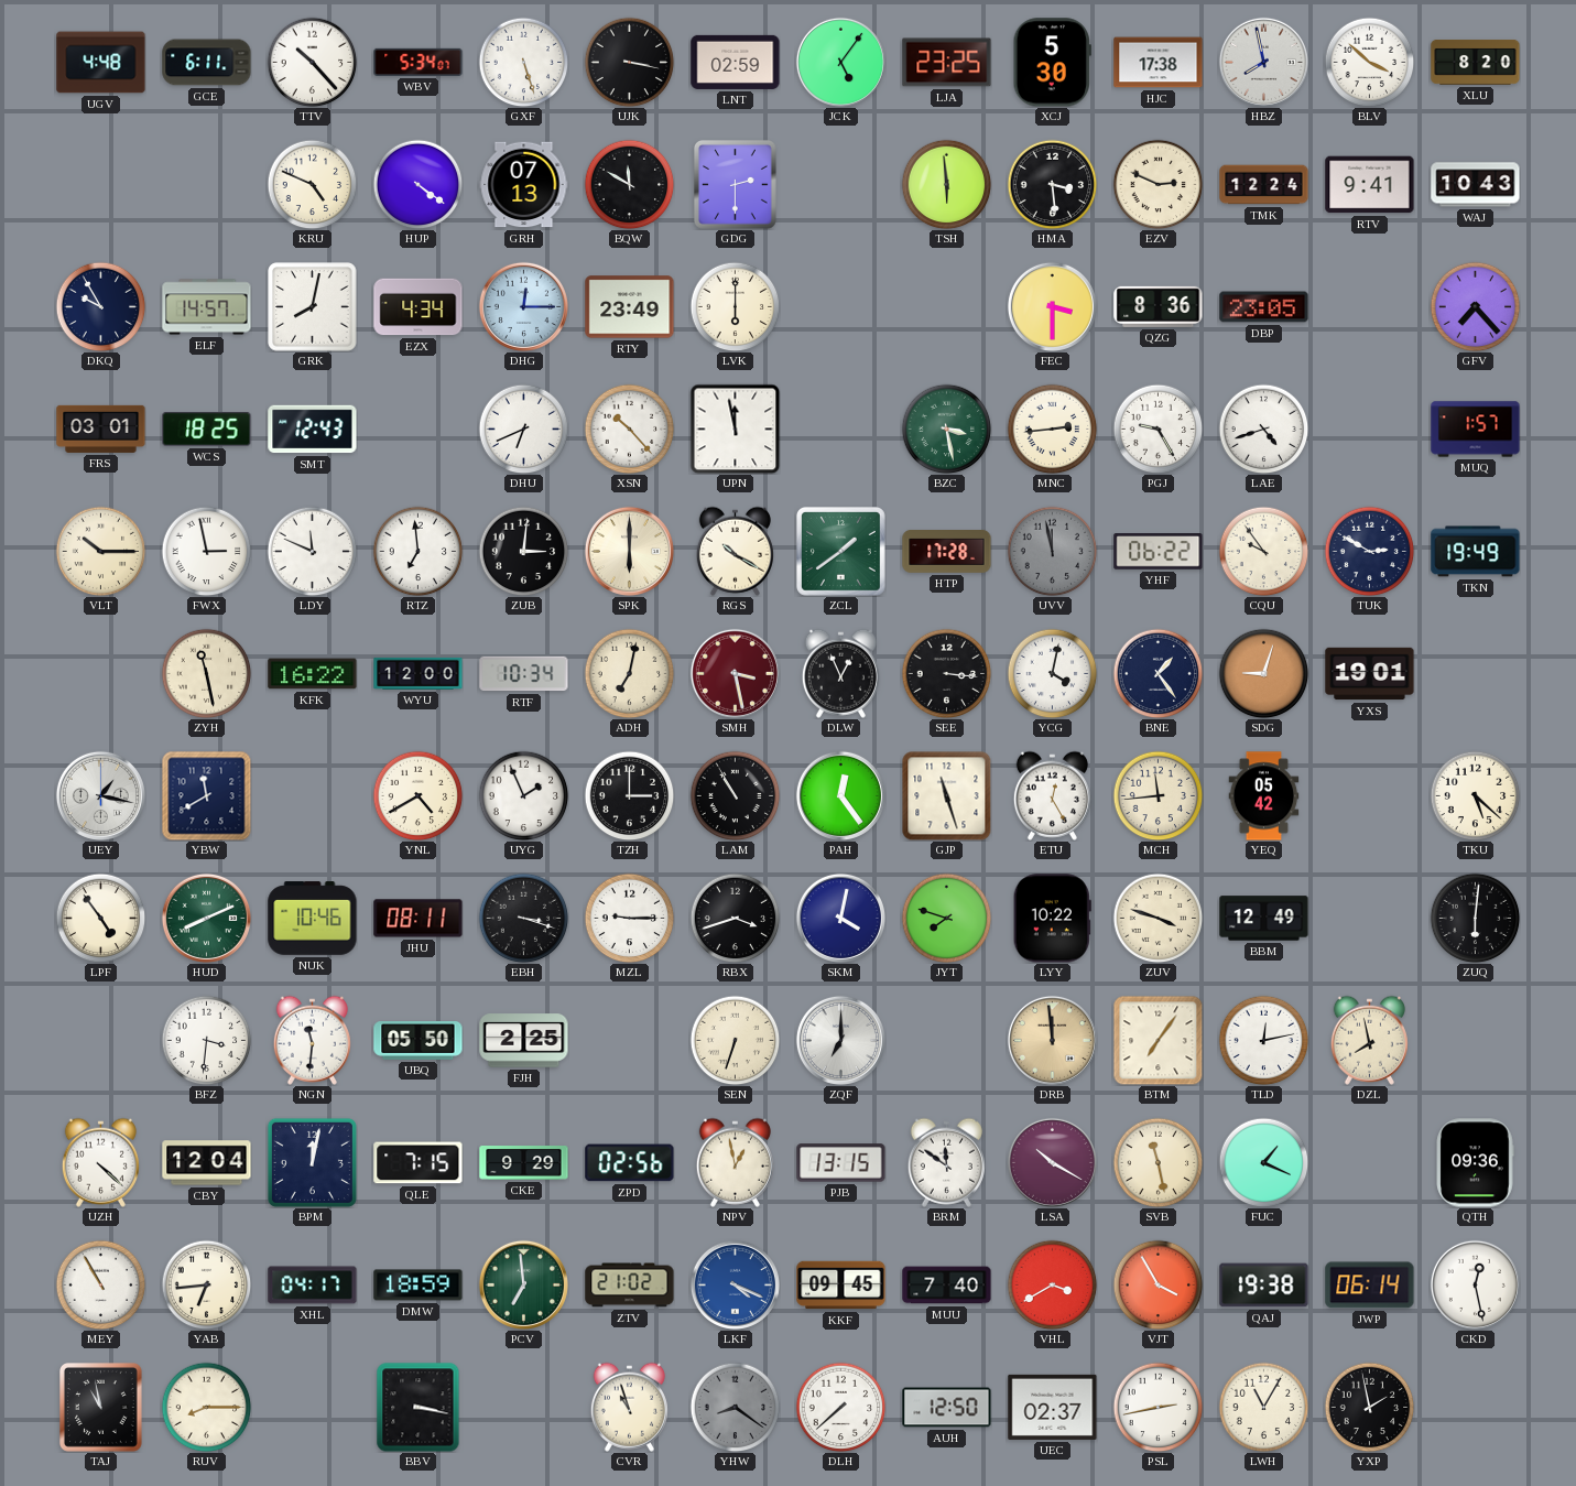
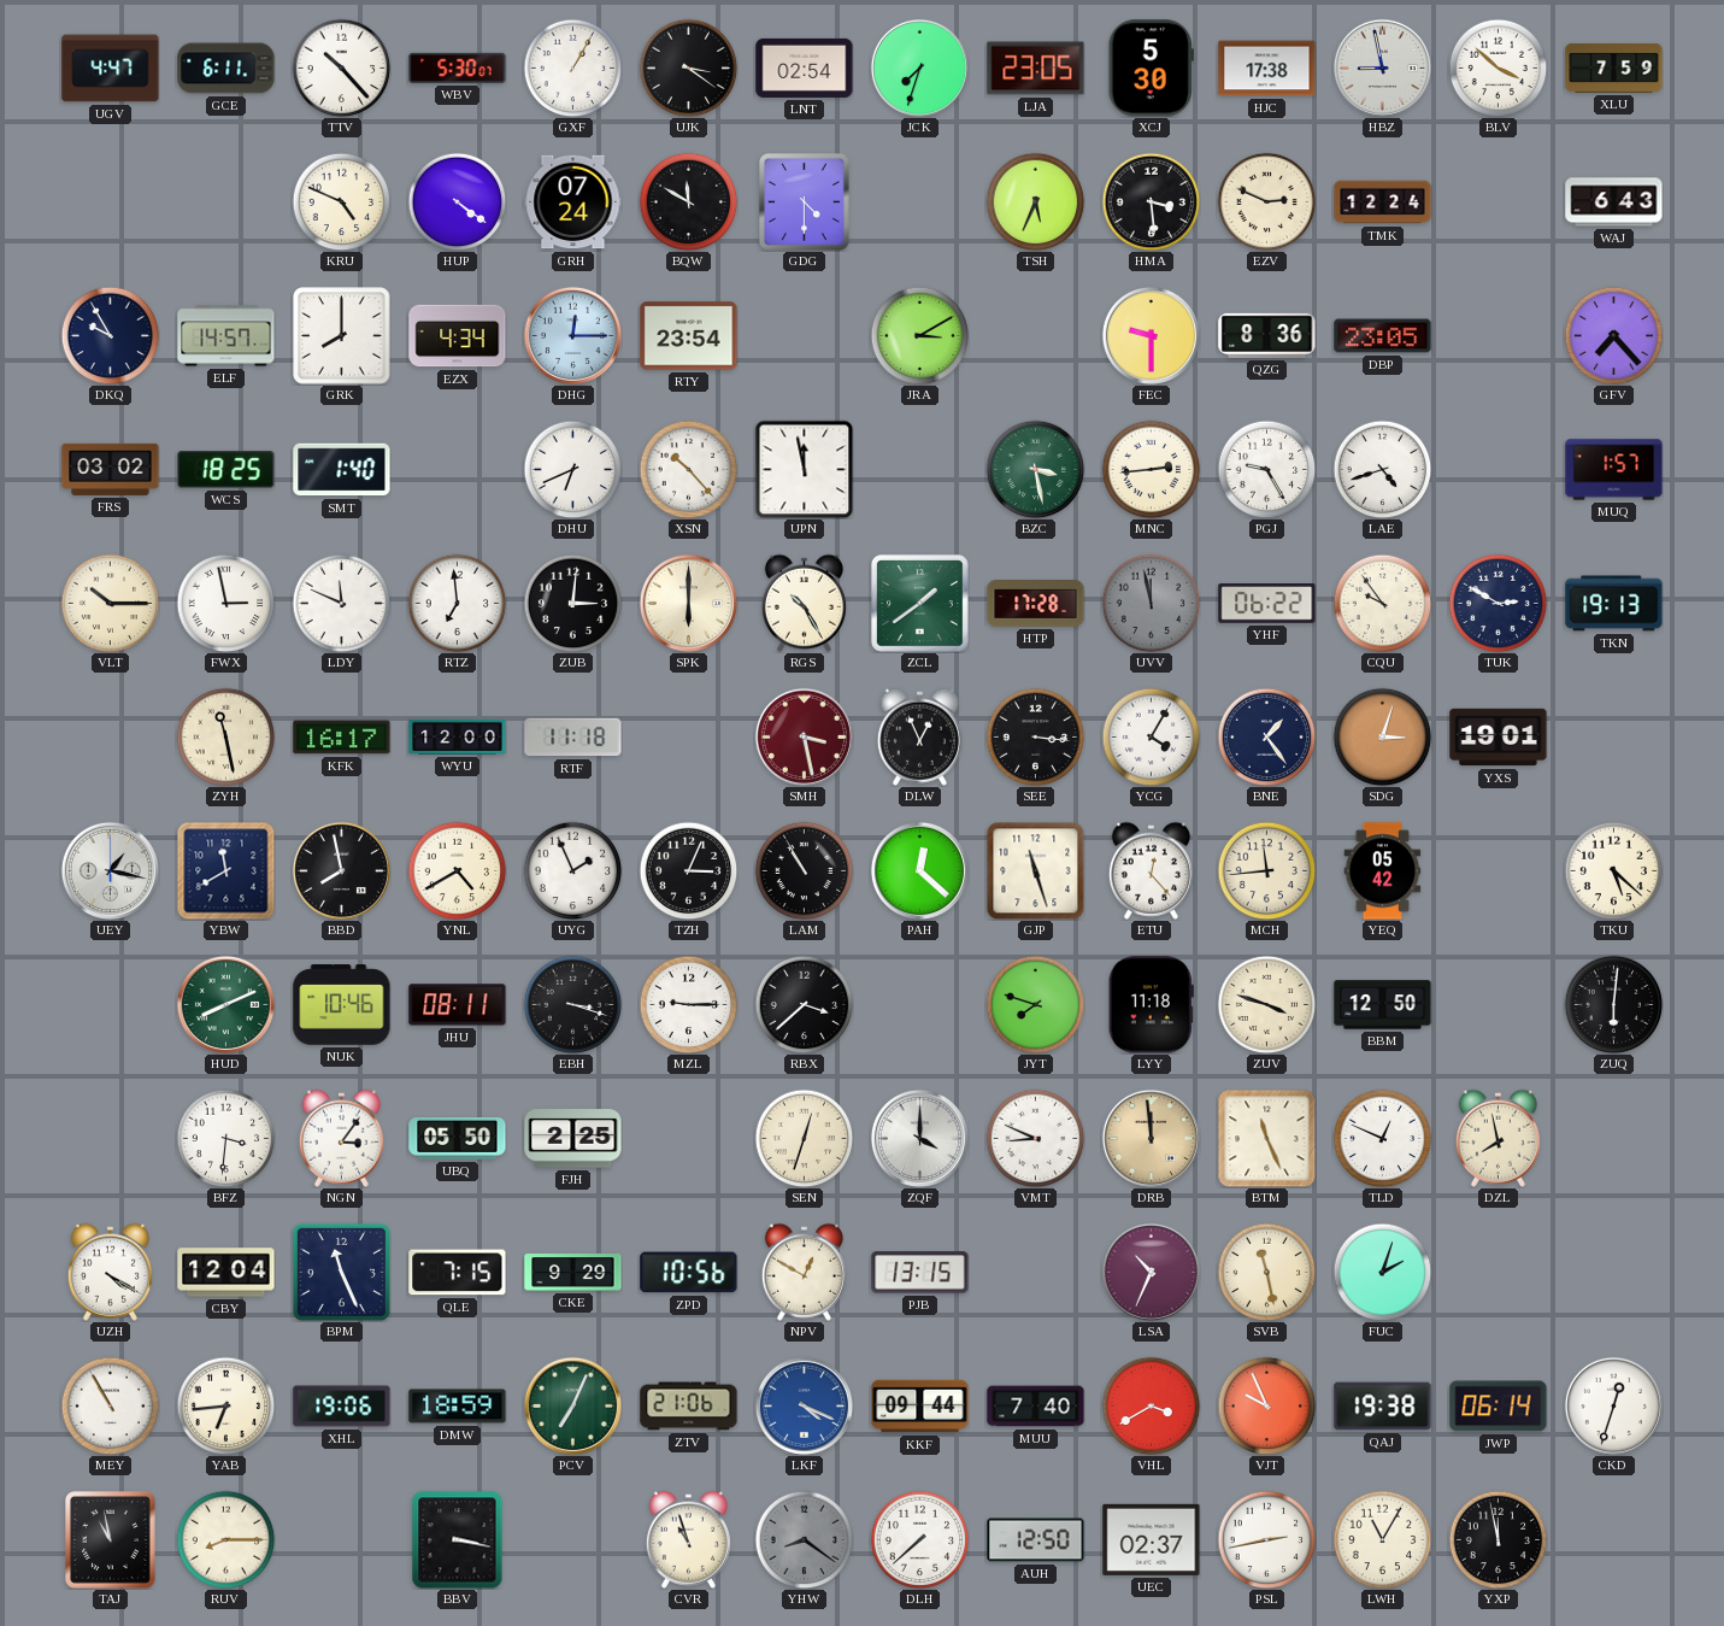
UGV: 4:48 -> 4:47
WBV: 5:34 -> 5:30
GXF: 5:27 -> 1:05
UJK: 3:17 -> 3:21
LNT: 02:59 -> 02:54
JCK: 5:06 -> 7:33
LJA: 23:25 -> 23:05
HBZ: 7:58 -> 8:58
XLU: 8:20 -> 7:59
GRH: 07:13 -> 07:24
GDG: 2:30 -> 4:30
TSH: 5:59 -> 5:34
RTV: 9:41 -> none
WAJ: 10:43 -> 6:43
GRK: 8:02 -> 8:00
RTY: 23:49 -> 23:54
LVK: 6:00 -> none
JRA: none -> 3:10
FEC: 3:30 -> 9:30
FRS: 03:01 -> 03:02
SMT: 12:43 -> 1:40
RGS: 10:20 -> 10:25
TKN: 19:49 -> 19:13
KFK: 16:22 -> 16:17
RTF: 10:34 -> 11:18
ADH: 7:02 -> none
YCG: 4:02 -> 4:05
SDG: 9:03 -> 3:03
BBD: none -> 7:58
TZH: 3:00 -> 3:04
PAH: 12:24 -> 12:22
ETU: 12:25 -> 12:23
LPF: 4:54 -> none
RBX: 3:42 -> 3:38
SKM: 4:02 -> none
LYY: 10:22 -> 11:18
BBM: 12:49 -> 12:50
NGN: 11:31 -> 3:06
SEN: 6:33 -> 12:33
ZQF: 7:00 -> 4:00
VMT: none -> 8:49
BTM: 7:06 -> 11:26
TLD: 12:13 -> 12:49
UZH: 4:22 -> 4:20
BPM: 12:02 -> 11:26
ZPD: 02:56 -> 10:56
NPV: 12:58 -> 12:50
BRM: 11:51 -> none
LSA: 10:20 -> 10:34
FUC: 1:19 -> 2:03
QTH: 09:36 -> none
XHL: 04:17 -> 19:06
PCV: 6:59 -> 7:04
ZTV: 21:02 -> 21:06
KKF: 09:45 -> 09:44
VJT: 3:55 -> 9:56
CKD: 12:28 -> 12:33
YXP: 1:58 -> 11:58
